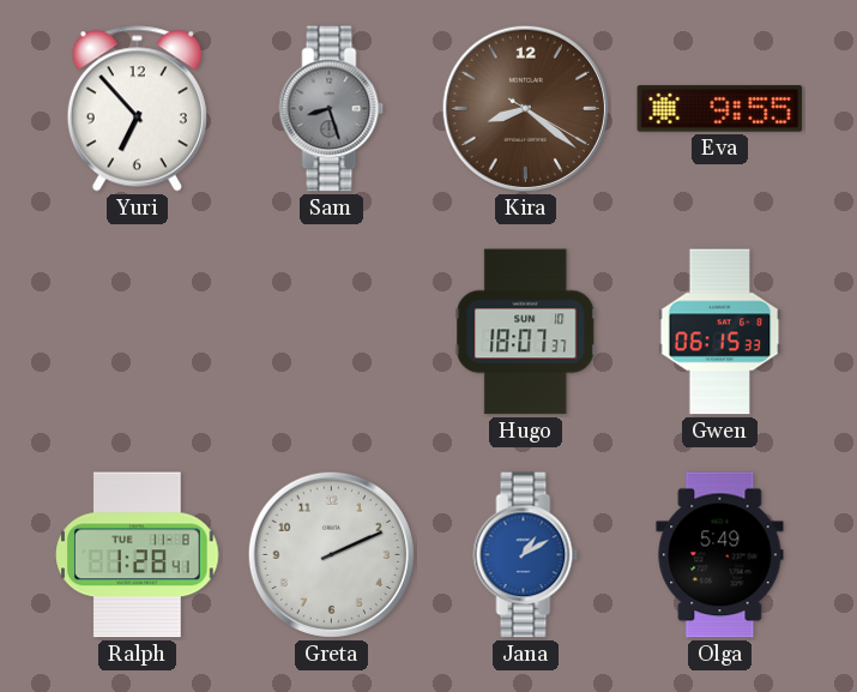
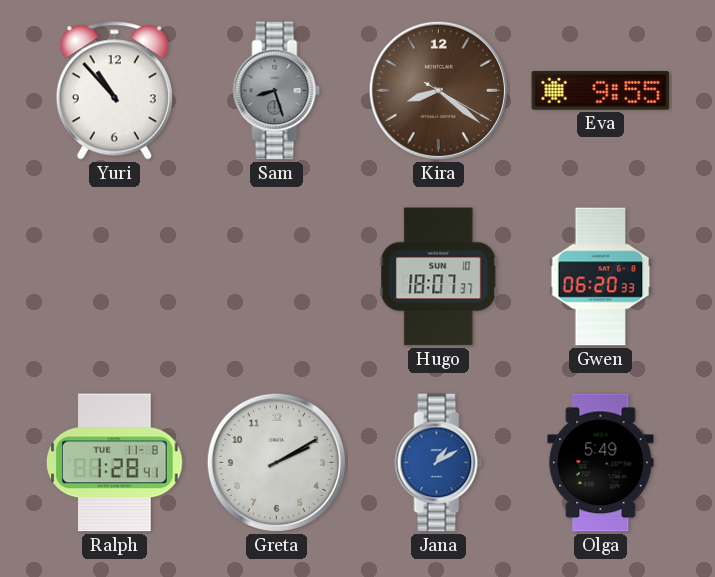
Yuri: 6:53 -> 10:53
Gwen: 06:15 -> 06:20
Greta: 2:11 -> 2:10
